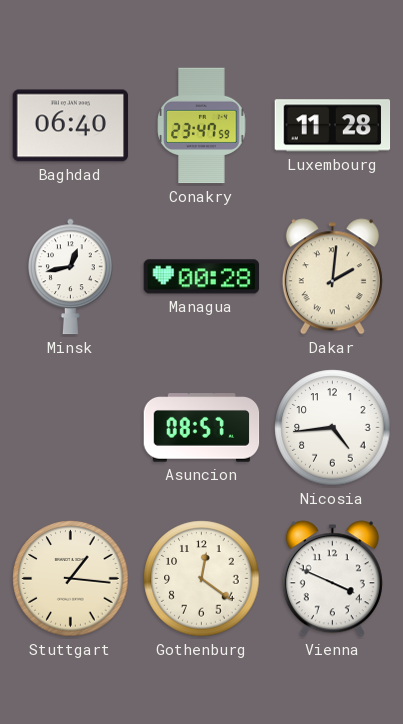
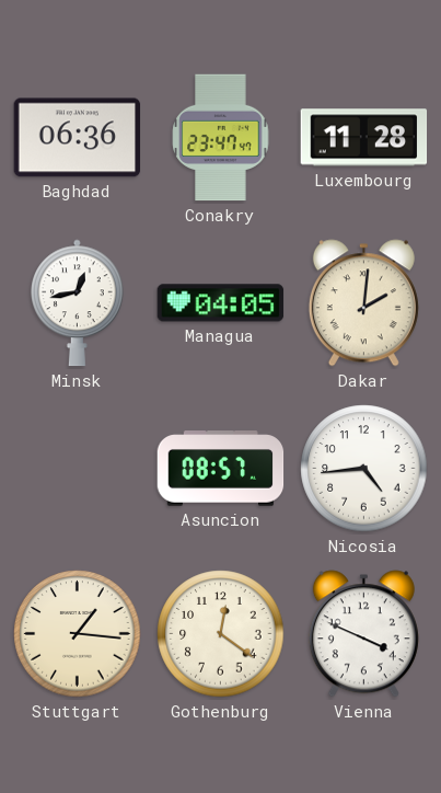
Baghdad: 06:40 -> 06:36
Conakry: 23:47:59 -> 23:47:47
Managua: 00:28 -> 04:05
